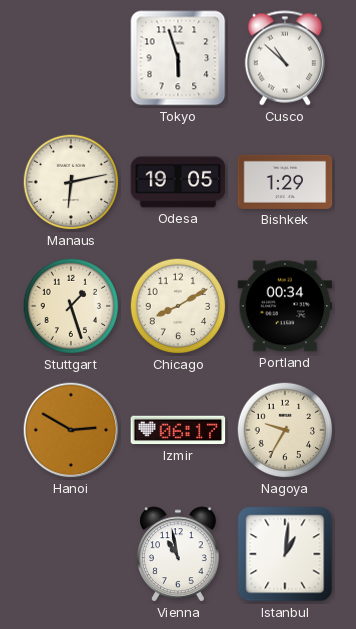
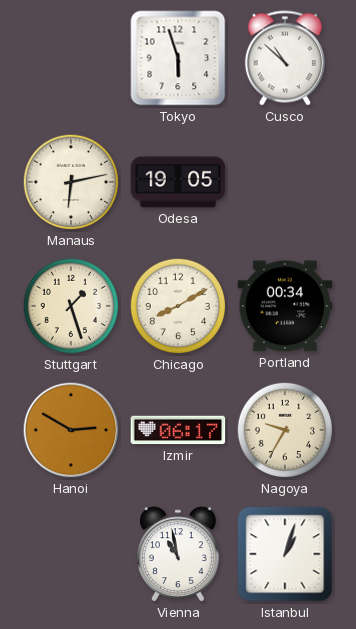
Bishkek: 1:29 -> none
Istanbul: 1:01 -> 1:03
